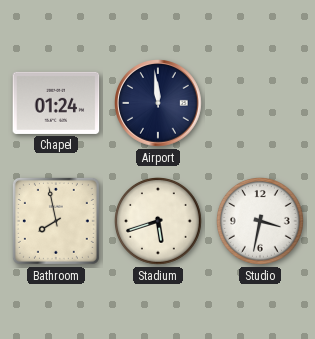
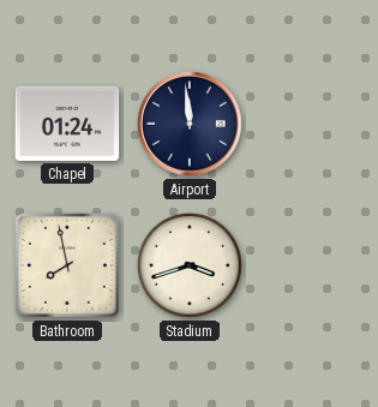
Stadium: 5:42 -> 3:42
Studio: 3:32 -> none
